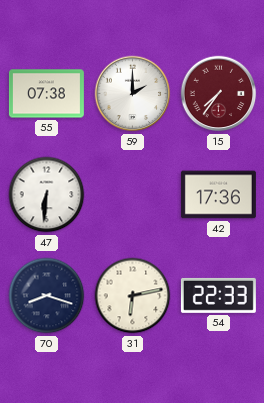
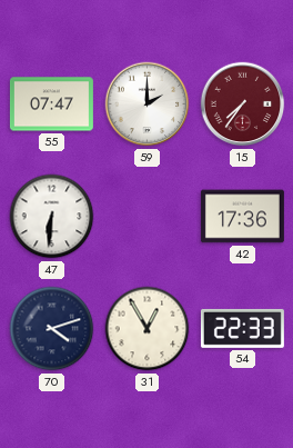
55: 07:38 -> 07:47
70: 8:18 -> 4:12
31: 6:13 -> 12:55
